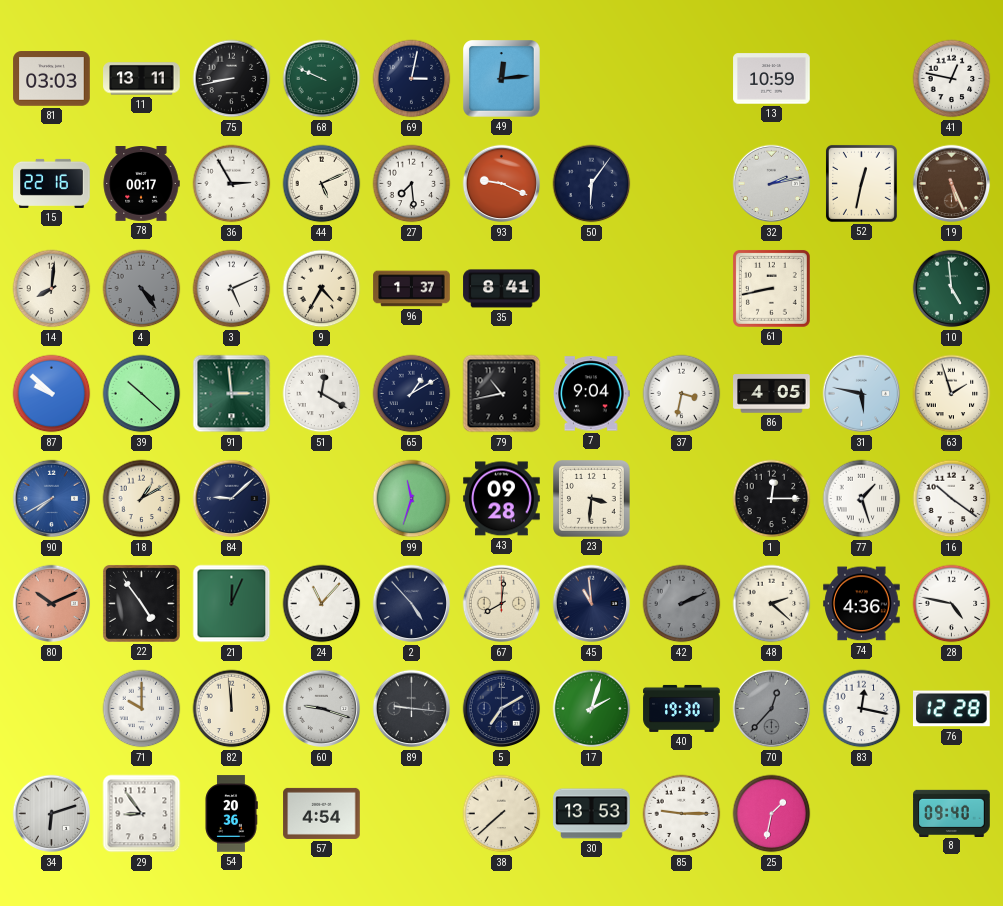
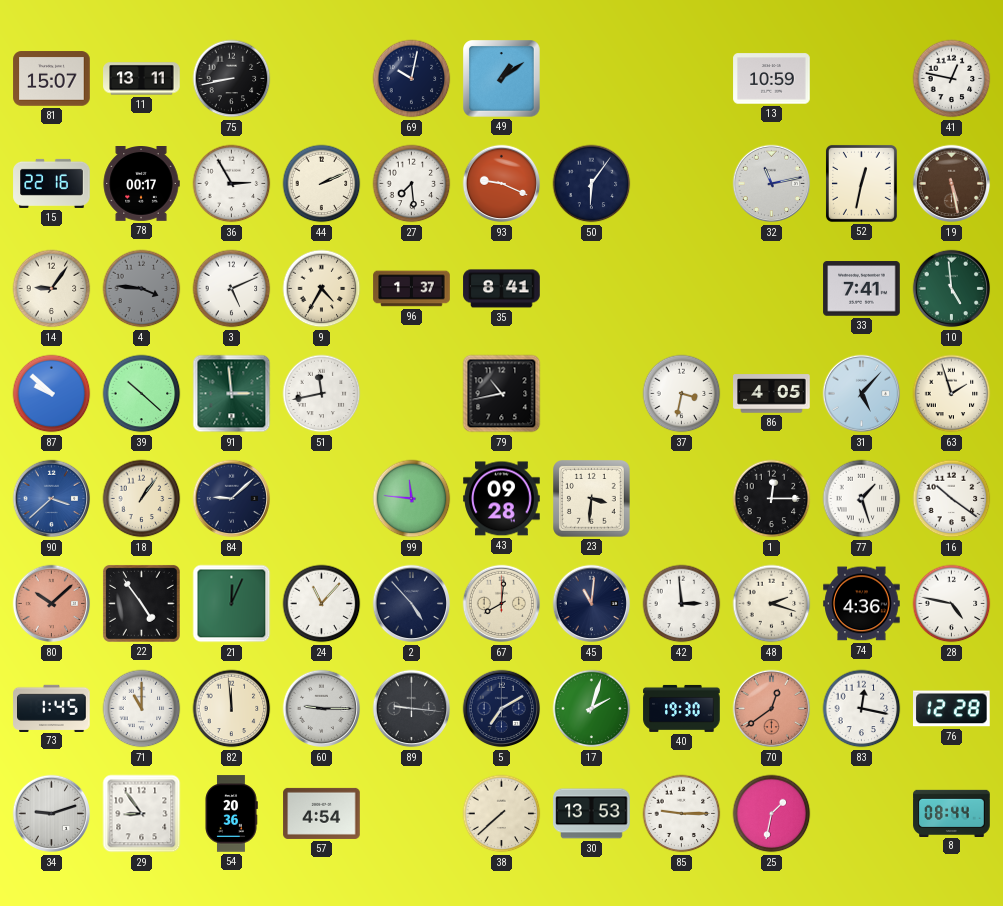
81: 03:03 -> 15:07
68: 9:49 -> none
69: 3:02 -> 10:02
49: 12:14 -> 1:09
44: 5:11 -> 2:11
32: 2:13 -> 11:13
19: 5:26 -> 5:28
14: 8:01 -> 9:06
4: 4:24 -> 3:46
61: 8:43 -> none
33: none -> 7:41
51: 12:20 -> 11:43
65: 1:10 -> none
7: 9:04 -> none
31: 5:47 -> 5:07
90: 7:40 -> 3:38
18: 1:10 -> 1:06
99: 11:33 -> 11:46
80: 10:11 -> 10:08
45: 10:59 -> 11:01
42: 2:11 -> 2:59
42 dial: grey -> white
48: 2:22 -> 2:18
73: none -> 1:45
71: 10:00 -> 11:00
60: 9:18 -> 9:15
70: 12:37 -> 12:39
70 dial: grey -> salmon
34: 6:12 -> 9:12
8: 09:40 -> 08:44
